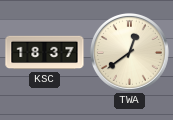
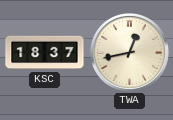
TWA: 12:39 -> 12:43
